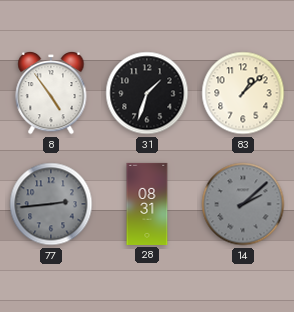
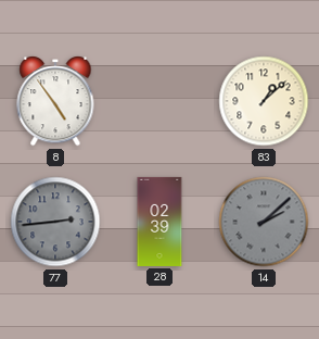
31: 1:33 -> none
28: 08:31 -> 02:39
